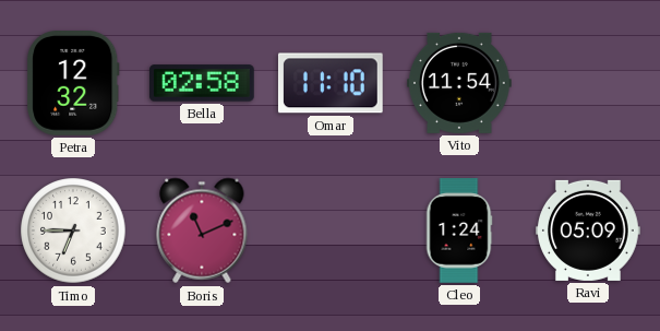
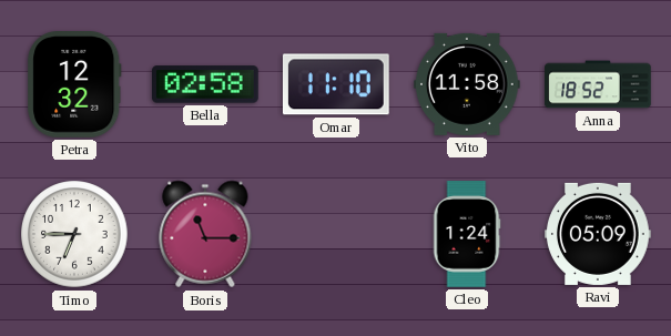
Vito: 11:54 -> 11:58
Anna: none -> 18:52
Boris: 11:11 -> 11:15
